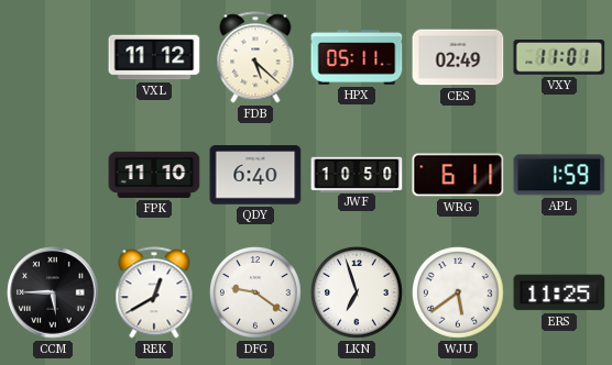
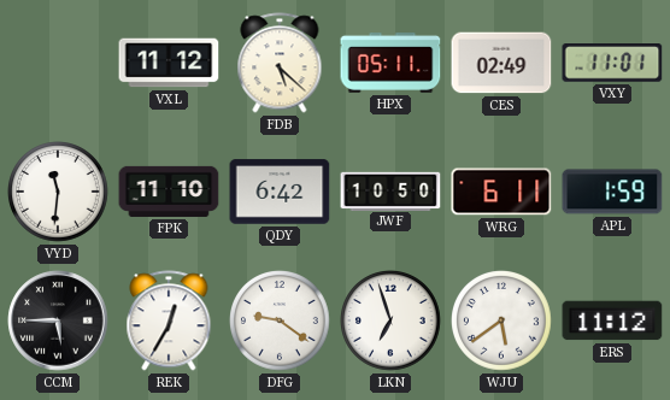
VYD: none -> 11:31
QDY: 6:40 -> 6:42
REK: 12:40 -> 12:35
ERS: 11:25 -> 11:12
